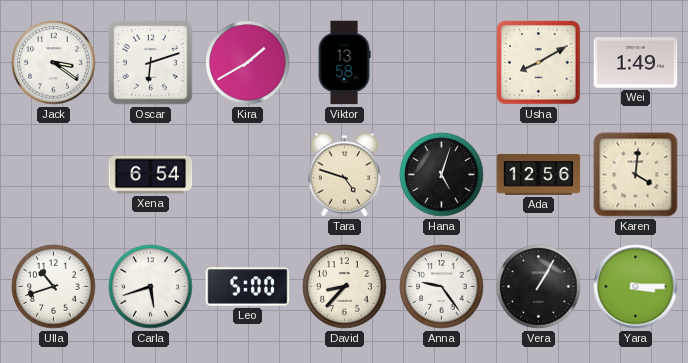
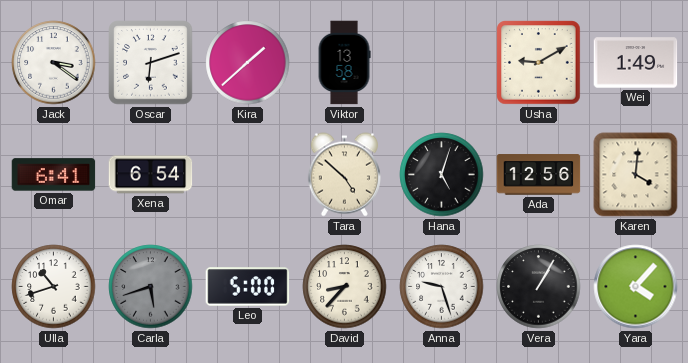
Kira: 1:40 -> 1:38
Usha: 8:10 -> 9:10
Omar: none -> 6:41
Tara: 4:48 -> 4:52
Carla dial: white -> grey
Anna: 9:24 -> 9:27
Yara: 3:15 -> 4:07
